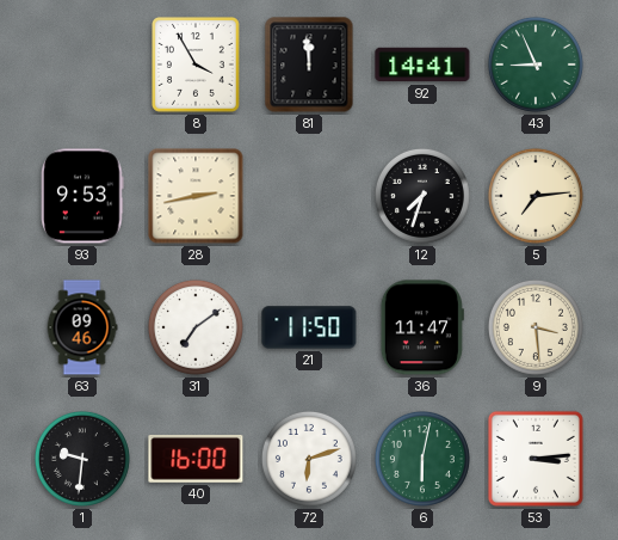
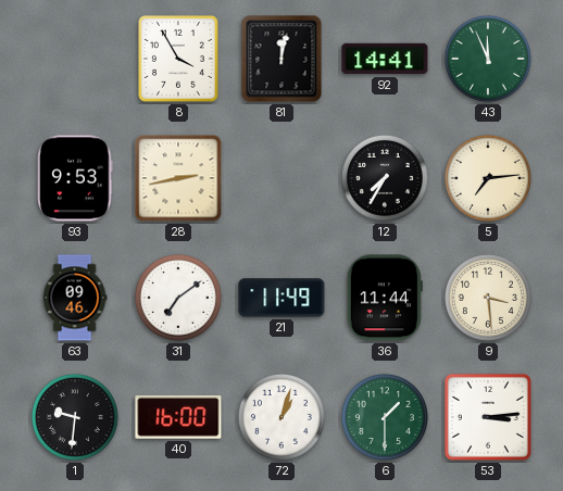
81: 11:59 -> 12:02
43: 8:56 -> 11:56
12: 7:33 -> 7:35
21: 11:50 -> 11:49
36: 11:47 -> 11:44
72: 6:12 -> 1:03
6: 6:02 -> 1:30
